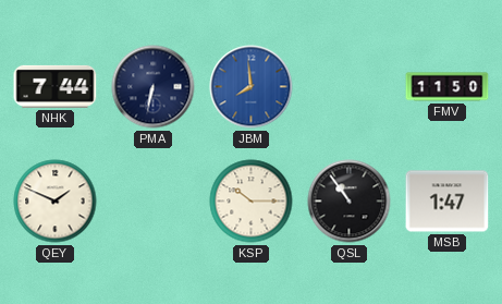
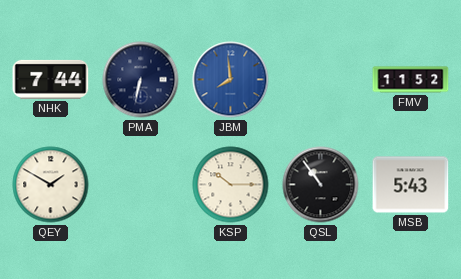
FMV: 11:50 -> 11:52
QEY: 1:49 -> 1:50
MSB: 1:47 -> 5:43
